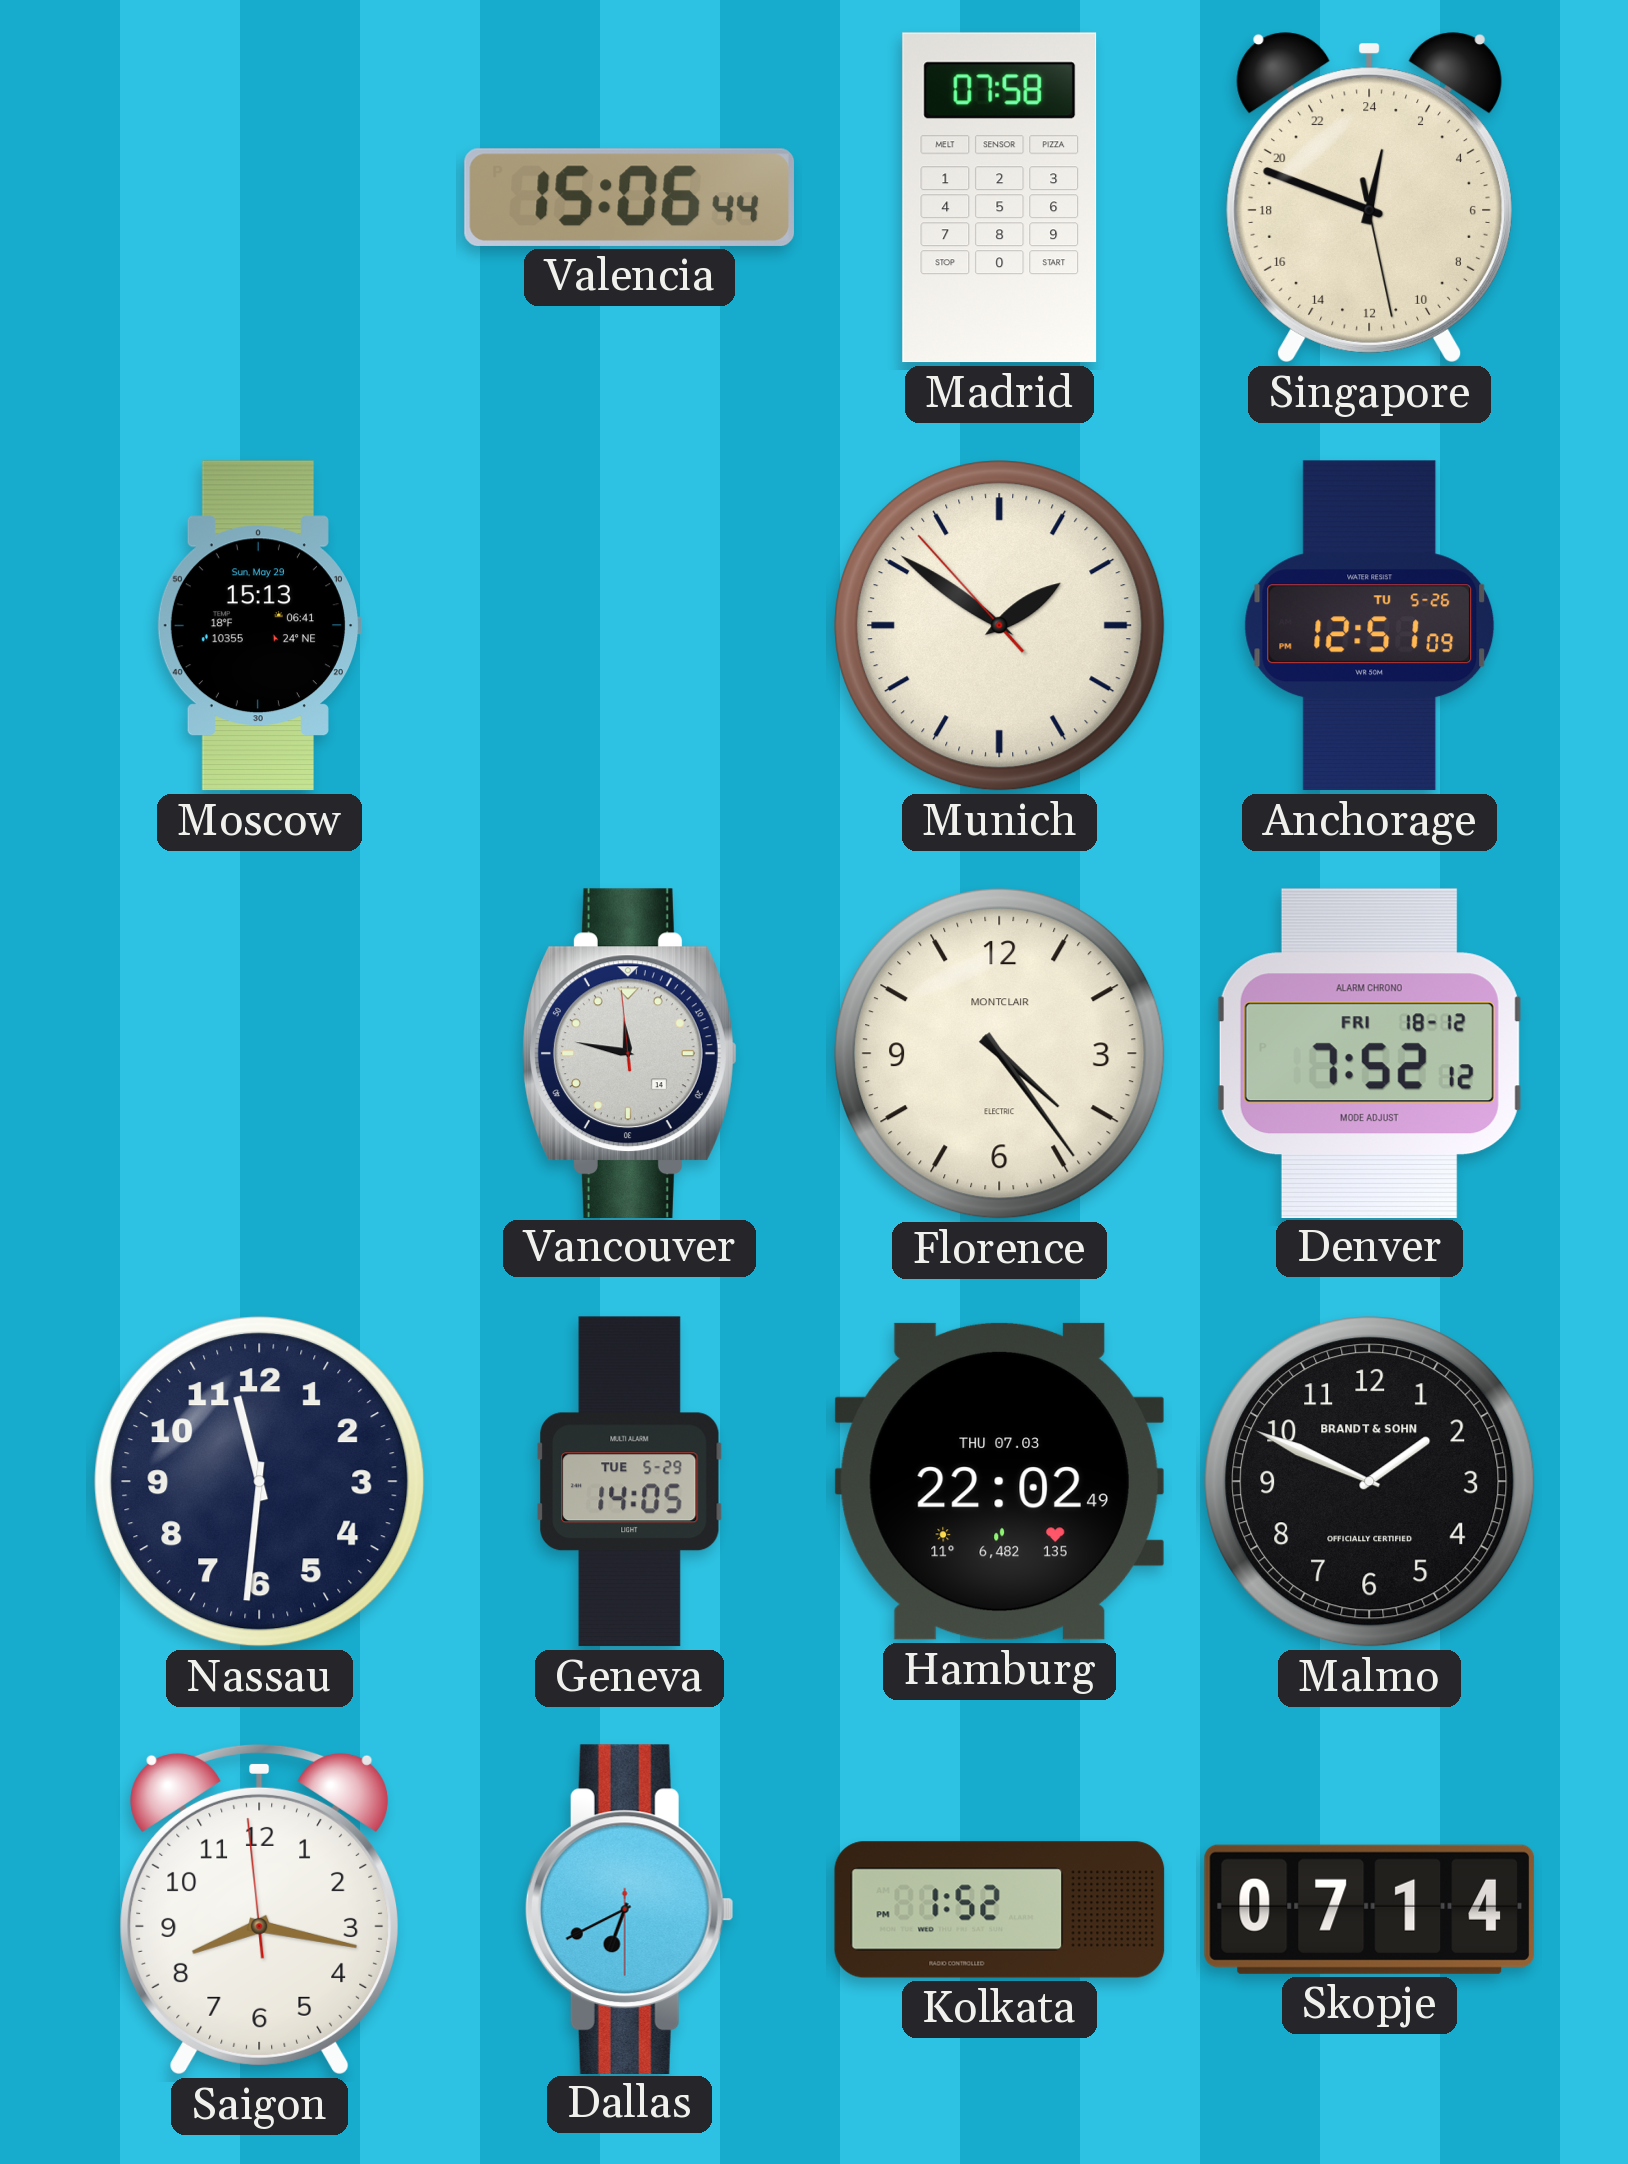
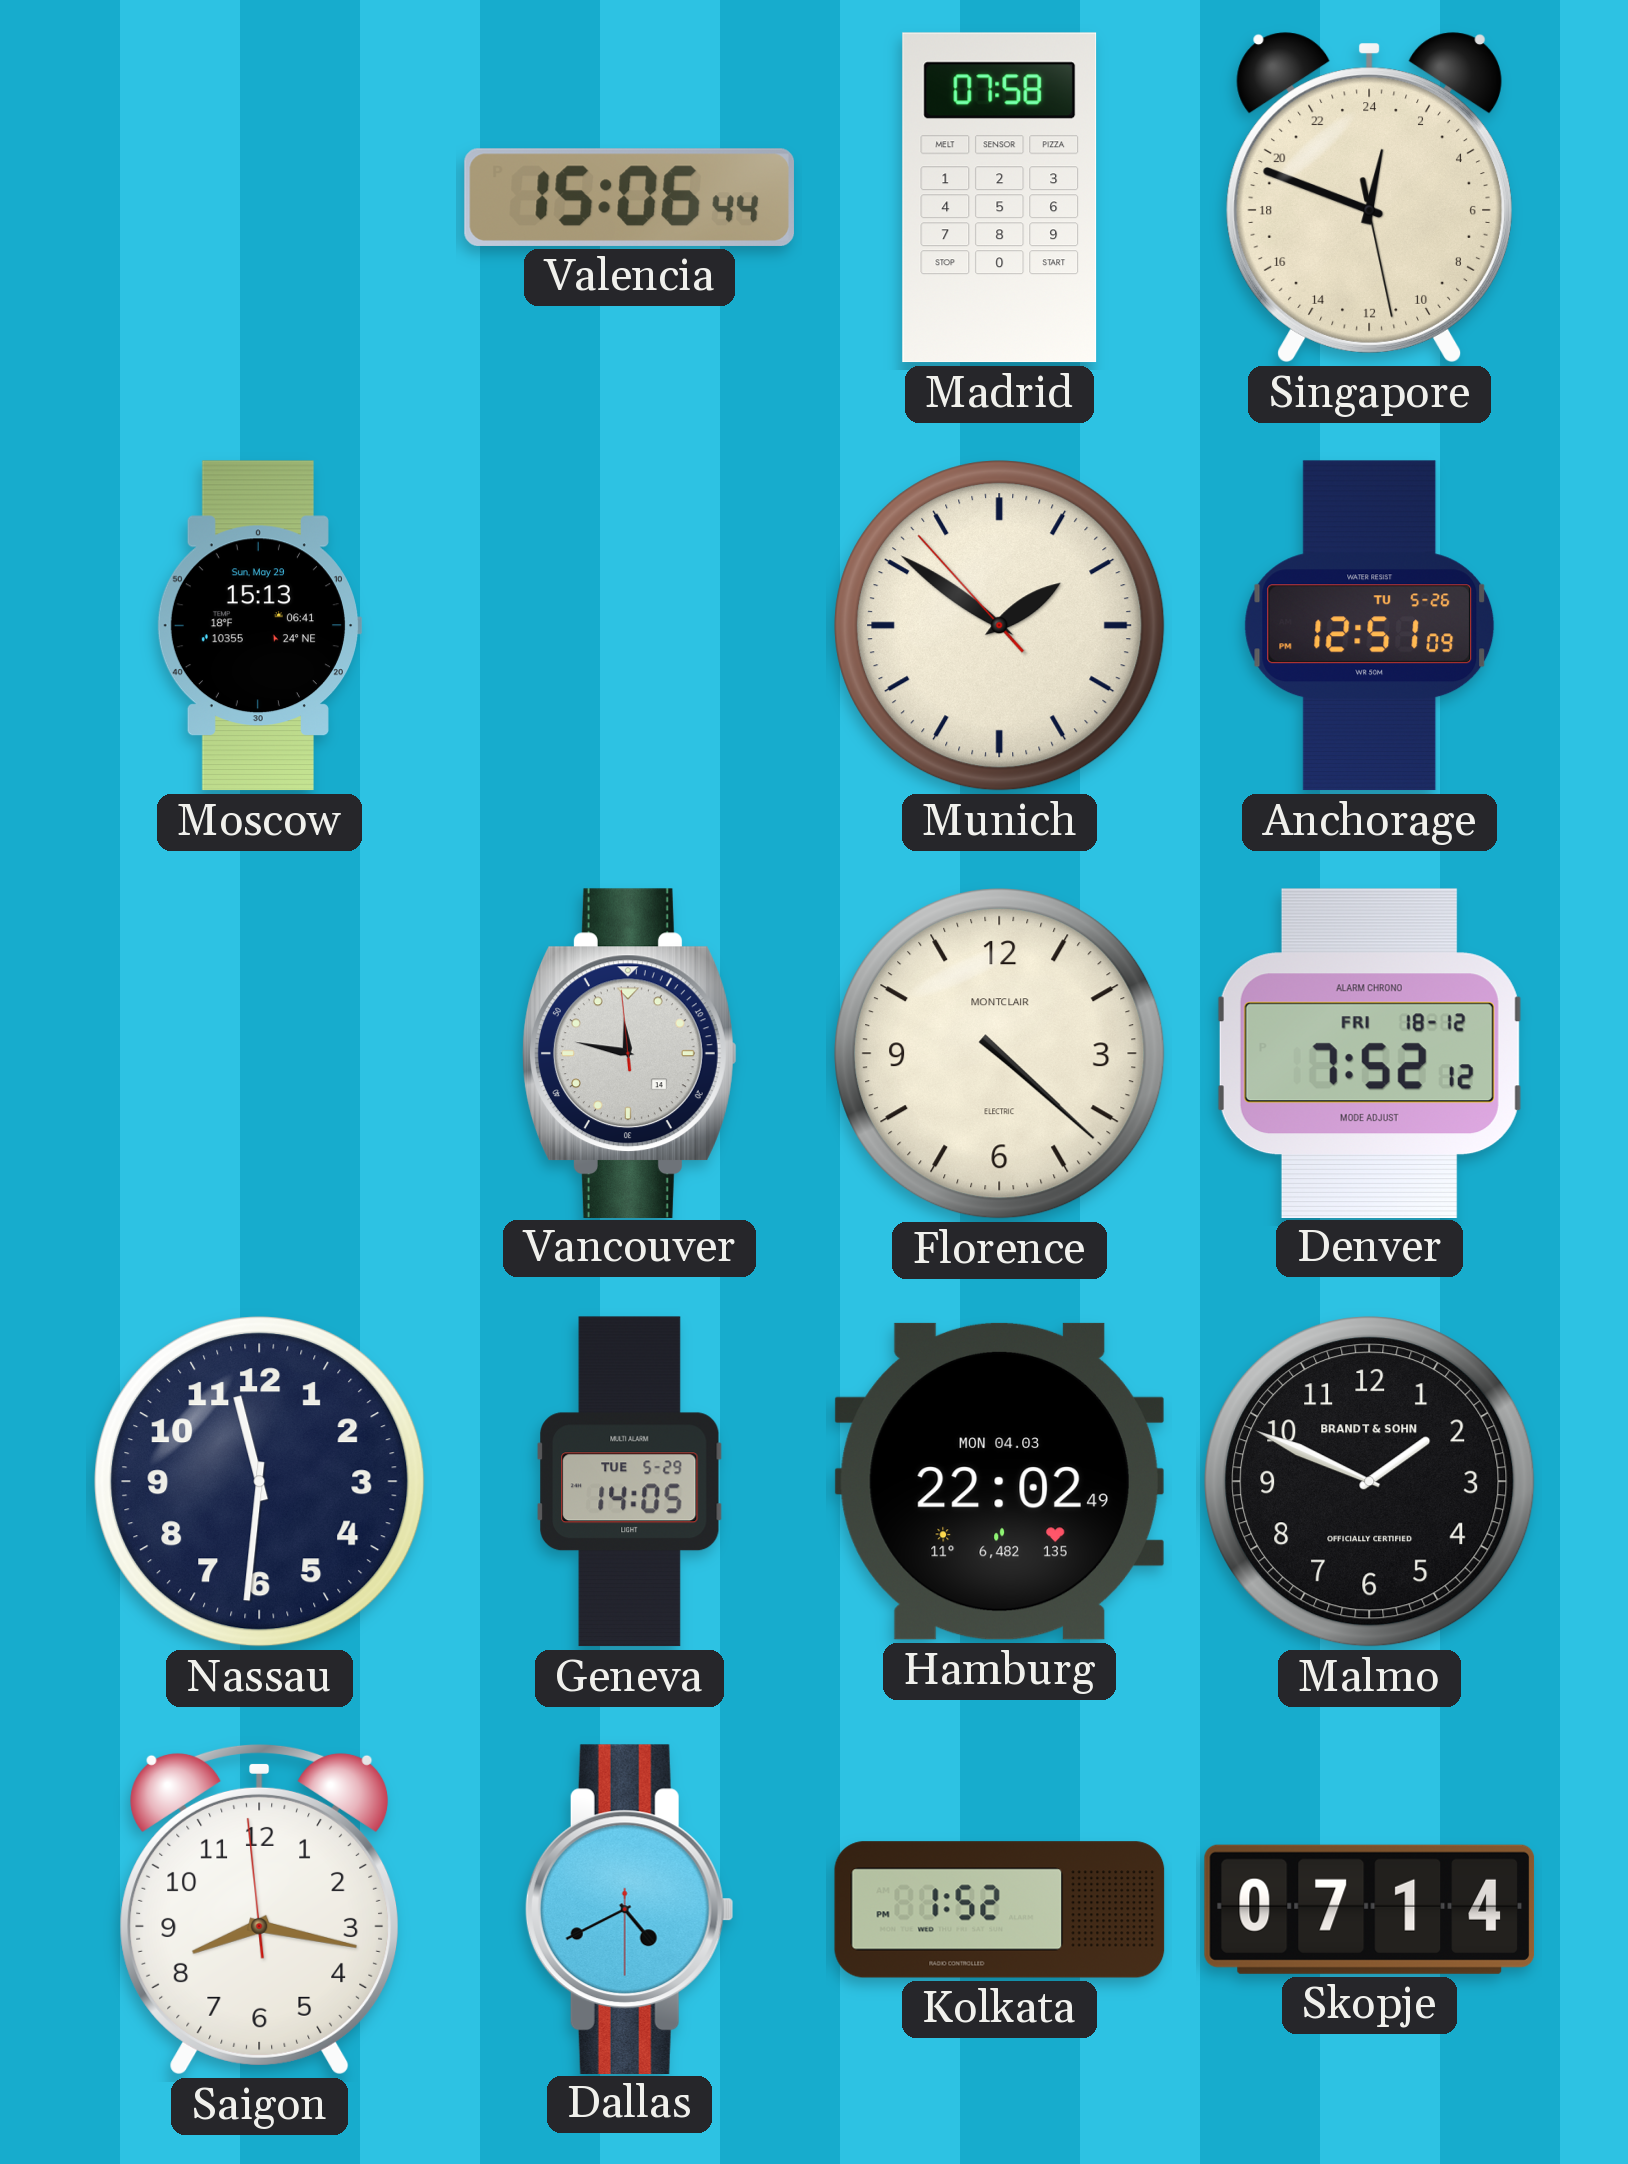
Florence: 4:24 -> 4:22
Hamburg date: THU 07.03 -> MON 04.03
Dallas: 6:40 -> 4:40
